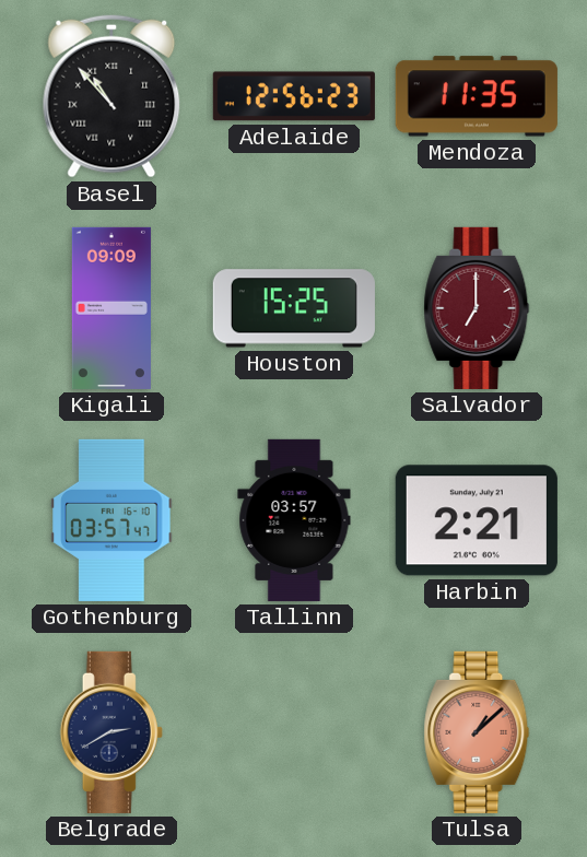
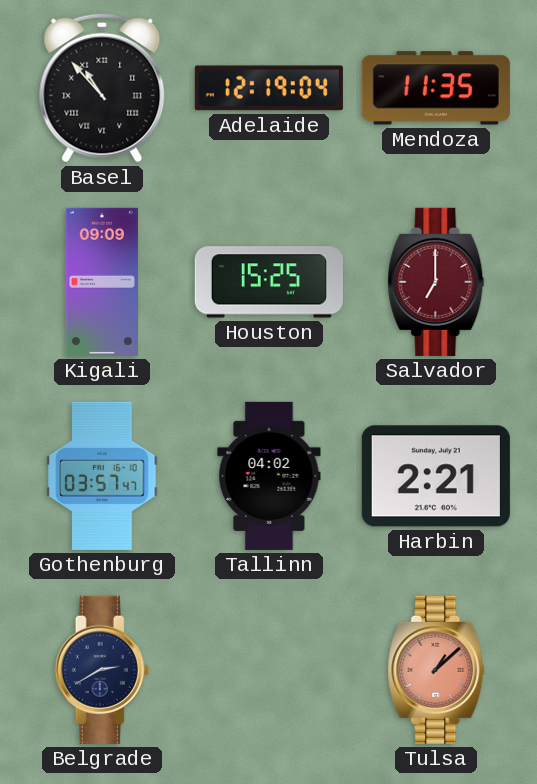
Adelaide: 12:56 -> 12:19
Tallinn: 03:57 -> 04:02
